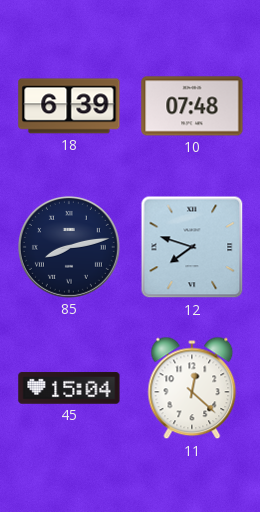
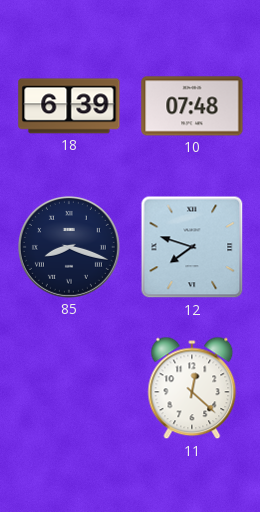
85: 8:13 -> 8:18
45: 15:04 -> none
